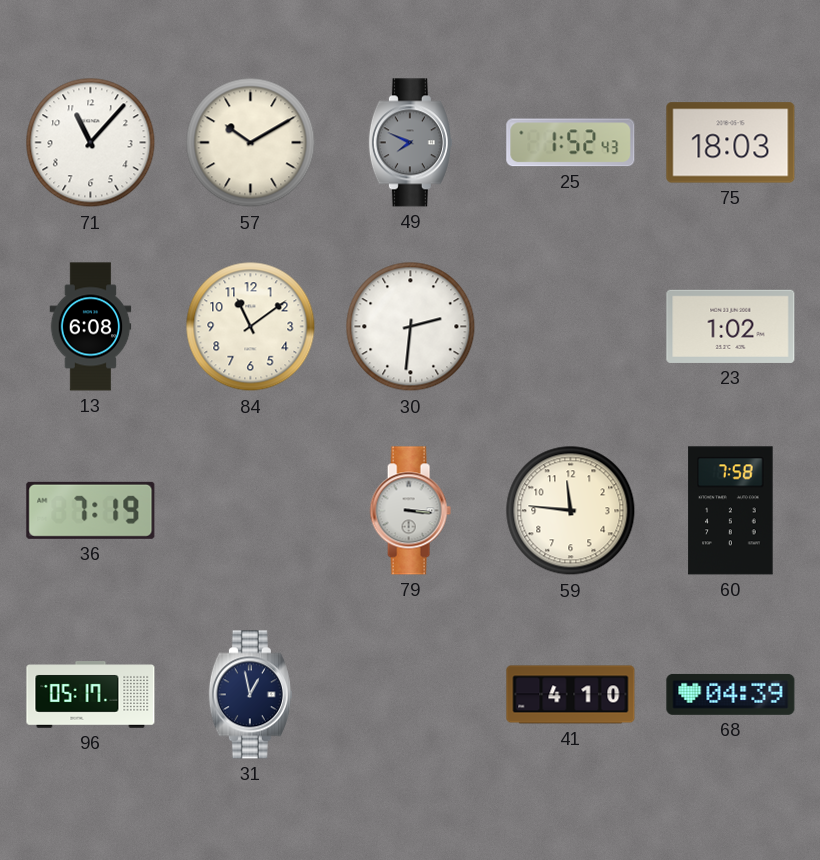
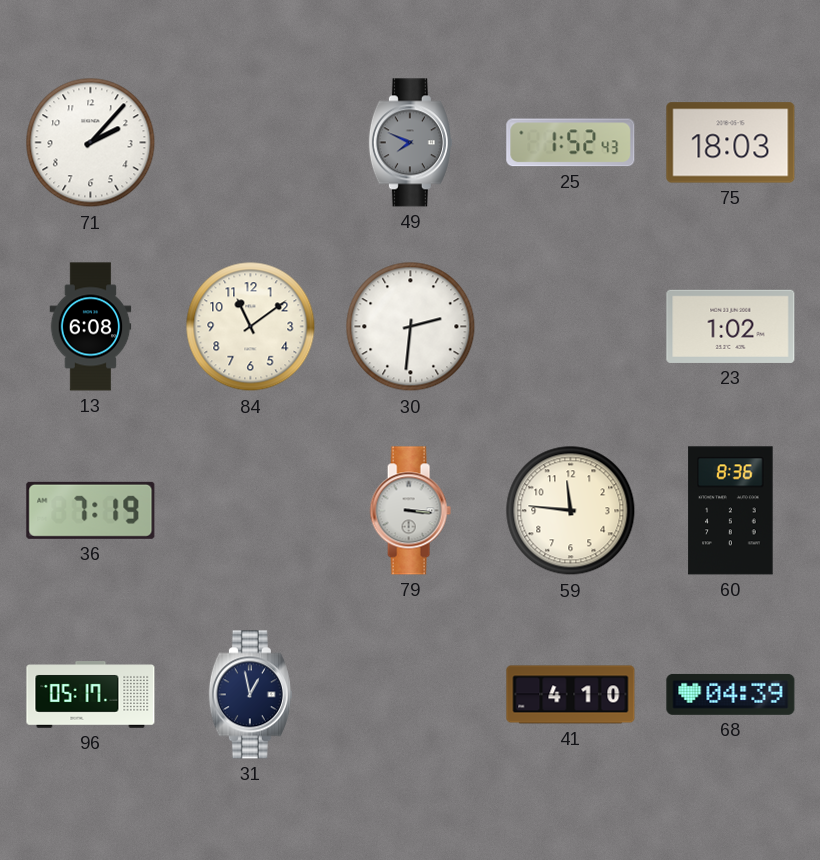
71: 11:07 -> 2:07
57: 10:10 -> none
60: 7:58 -> 8:36
